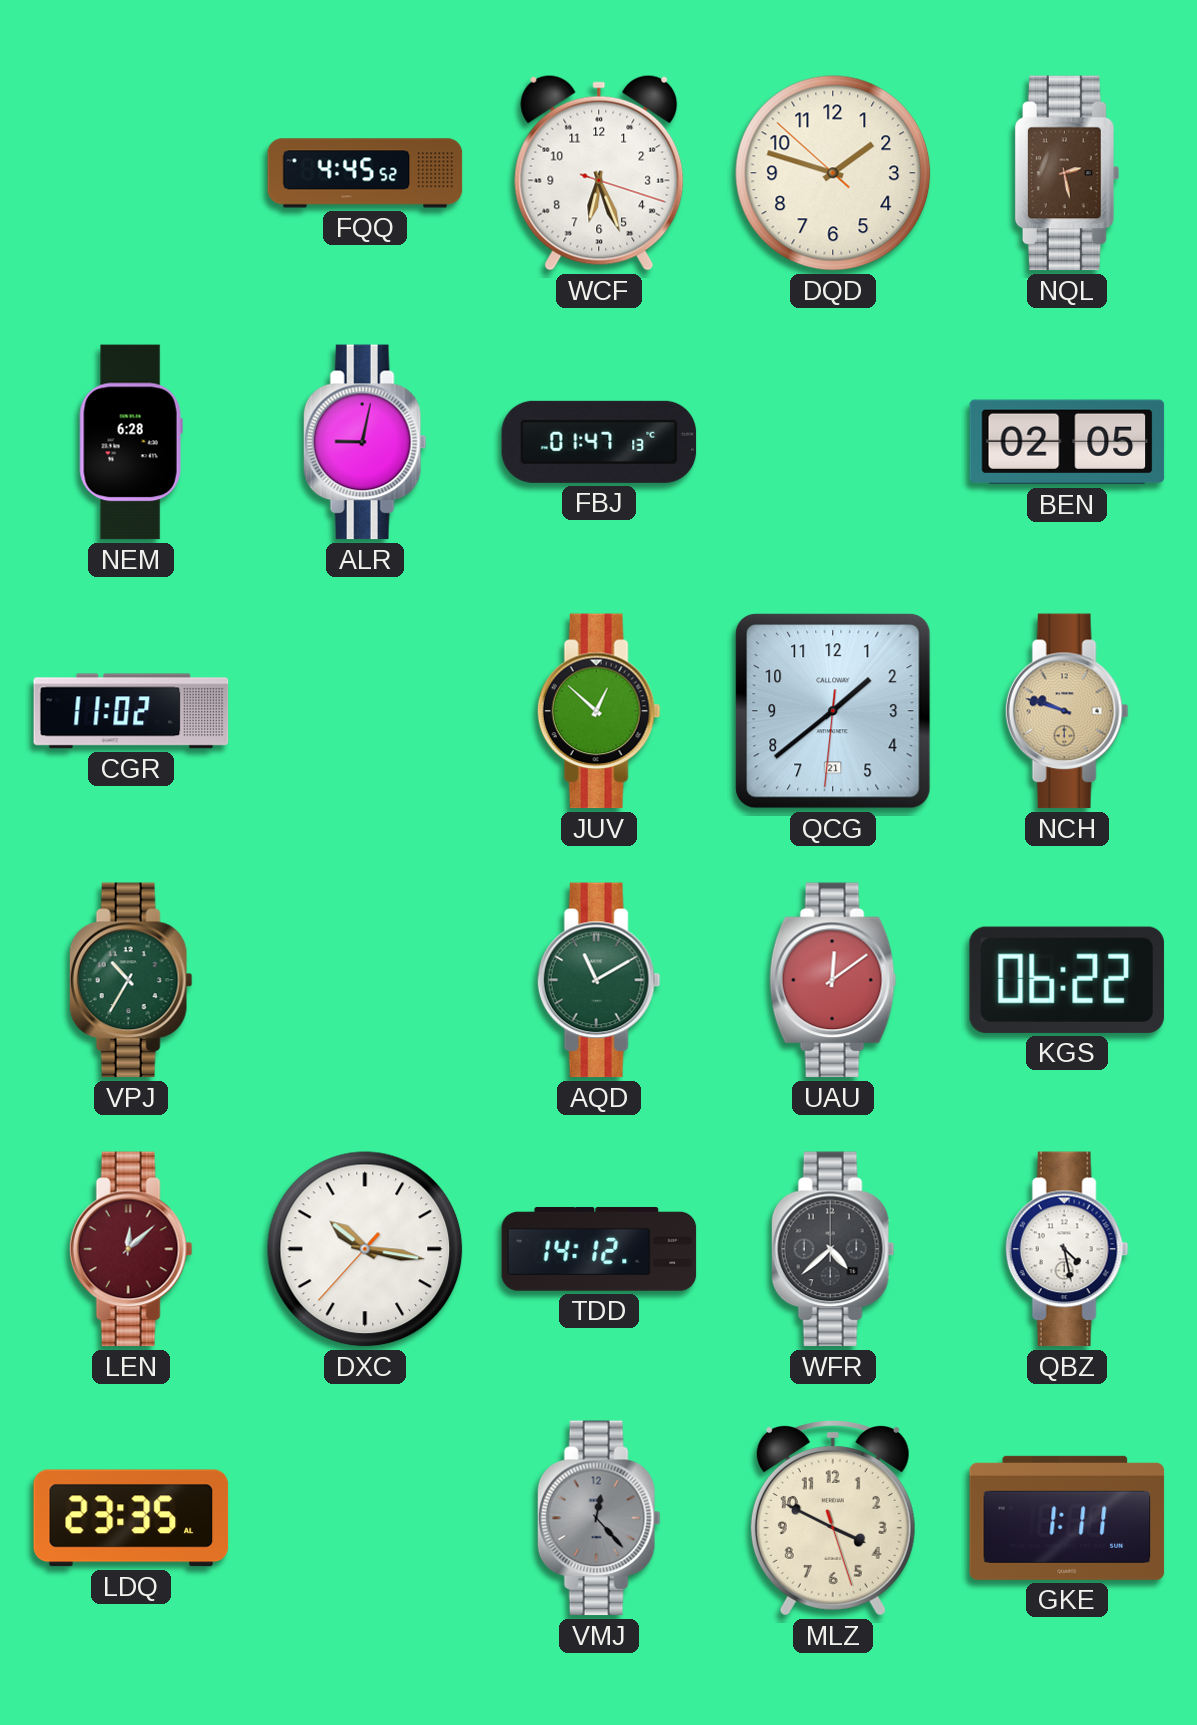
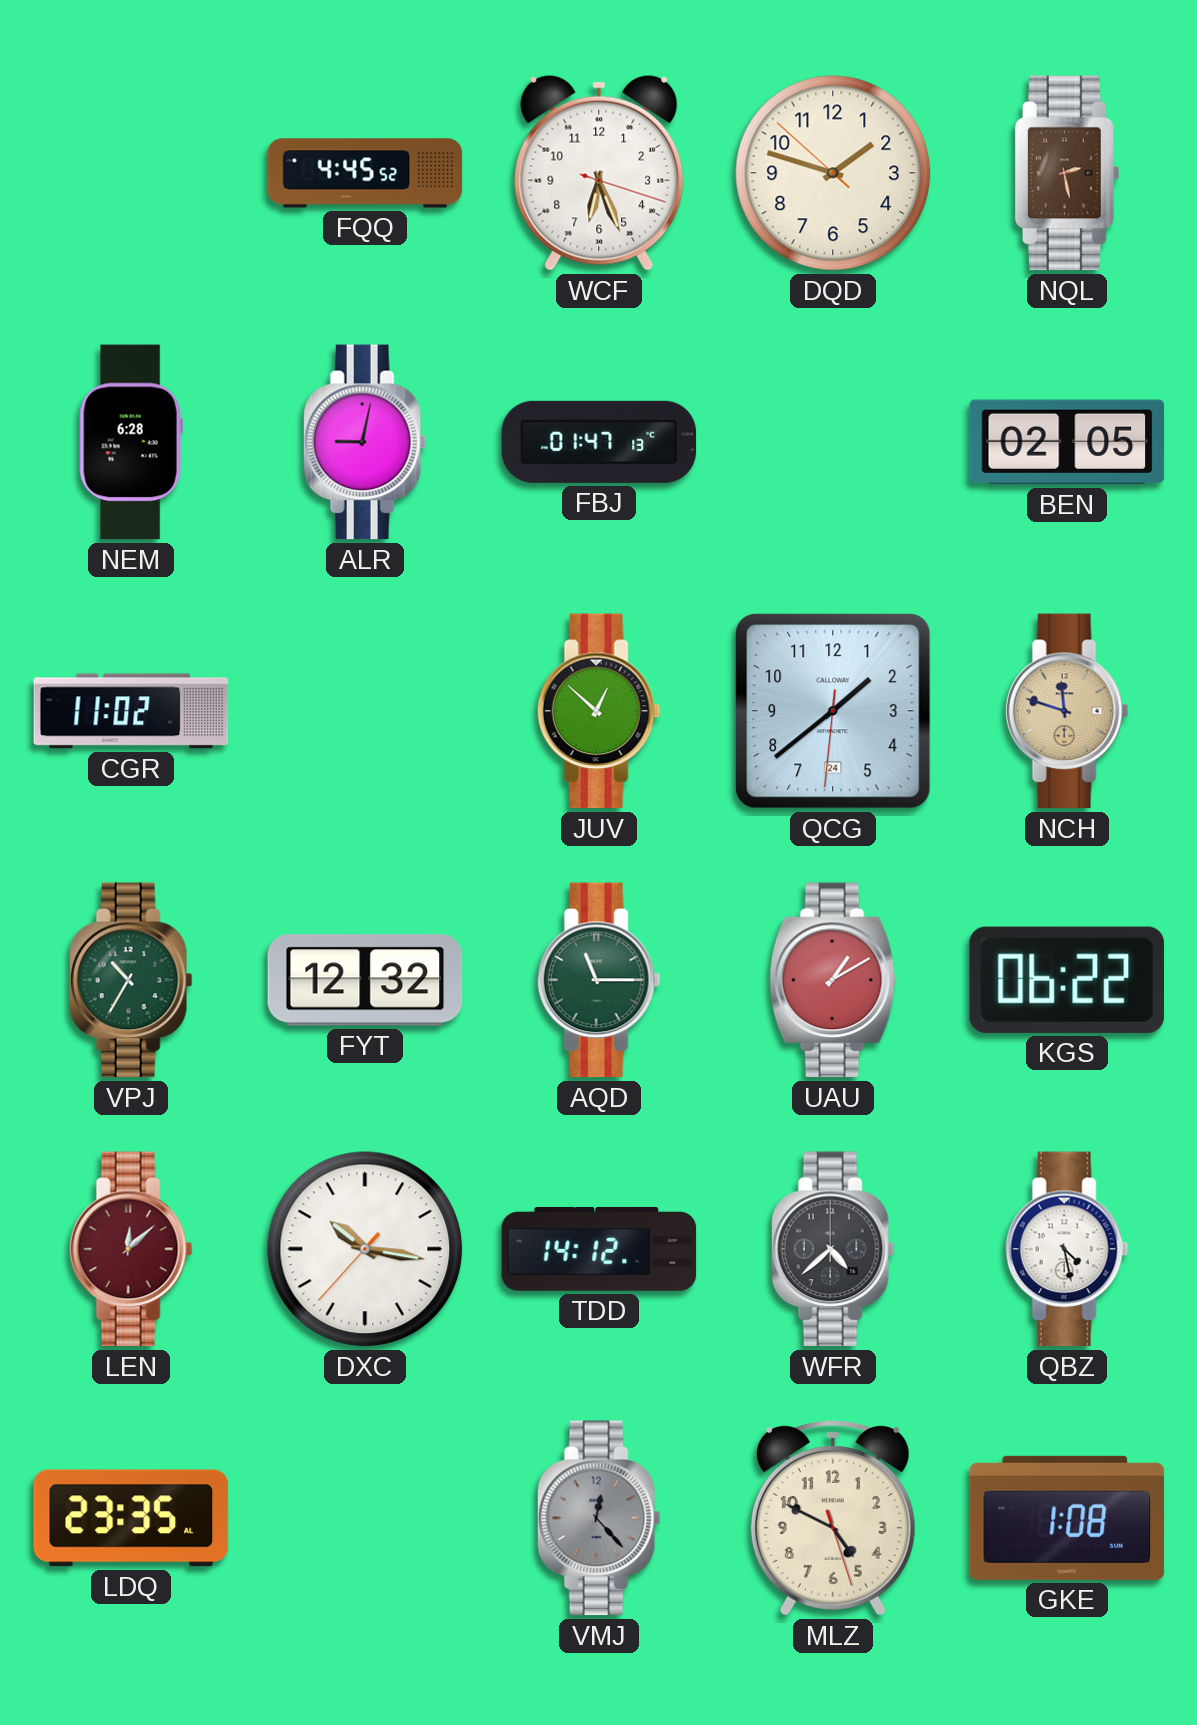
QCG date: 21 -> 24
NCH: 9:48 -> 11:48
FYT: none -> 12:32
AQD: 11:10 -> 11:15
UAU: 12:09 -> 1:10
MLZ: 3:49 -> 4:49
GKE: 1:11 -> 1:08
